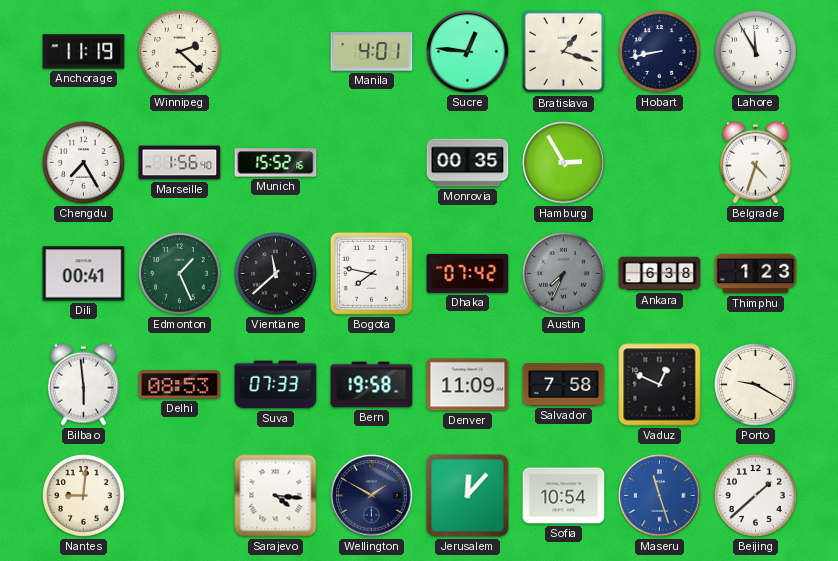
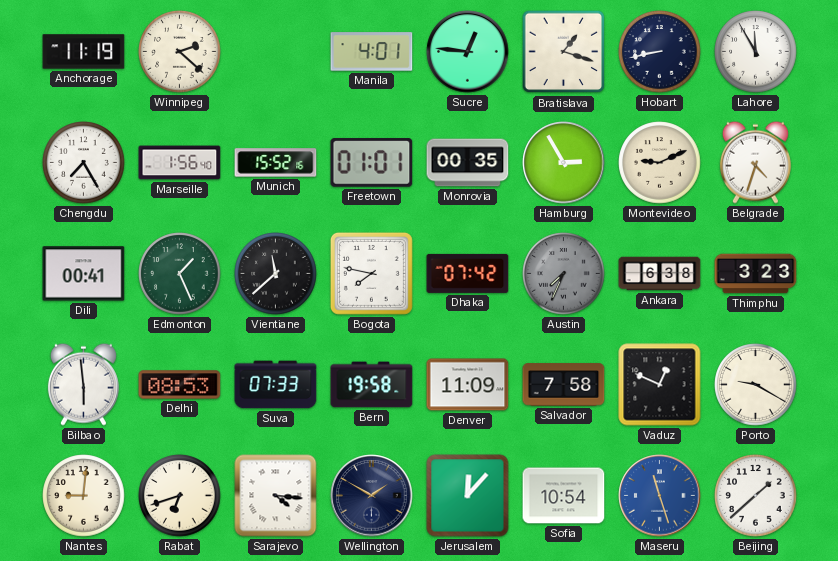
Freetown: none -> 01:01
Montevideo: none -> 9:11
Thimphu: 1:23 -> 3:23
Rabat: none -> 6:42
